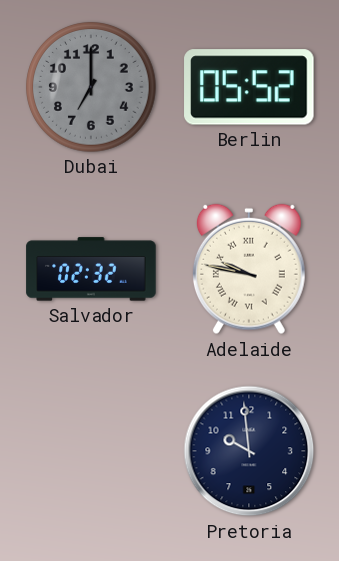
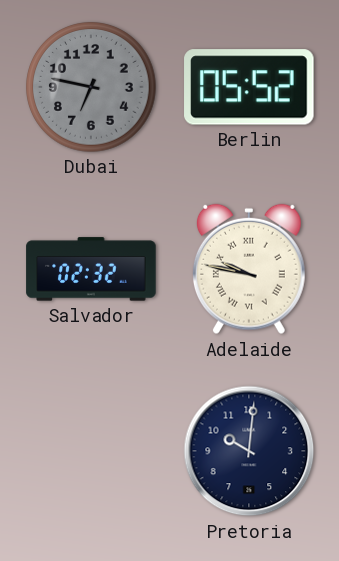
Dubai: 7:00 -> 6:47
Pretoria: 9:59 -> 10:01
